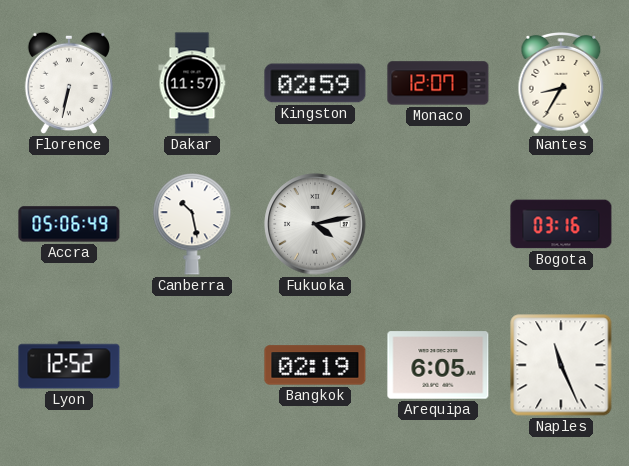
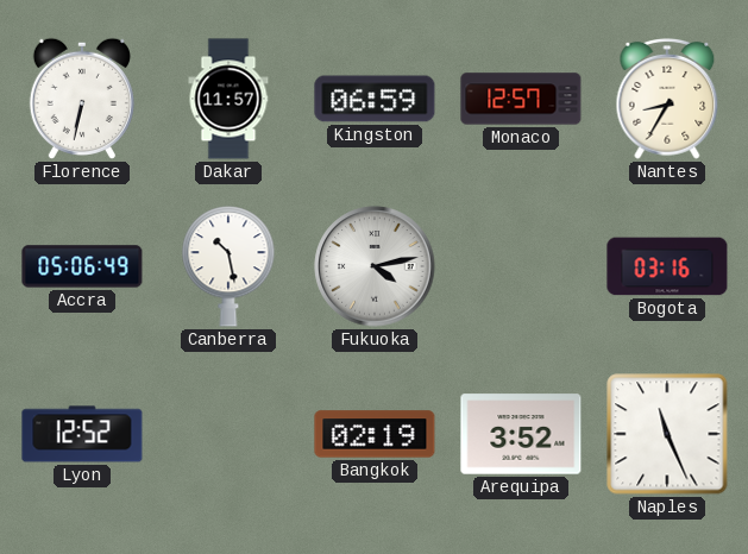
Kingston: 02:59 -> 06:59
Monaco: 12:07 -> 12:57
Arequipa: 6:05 -> 3:52
